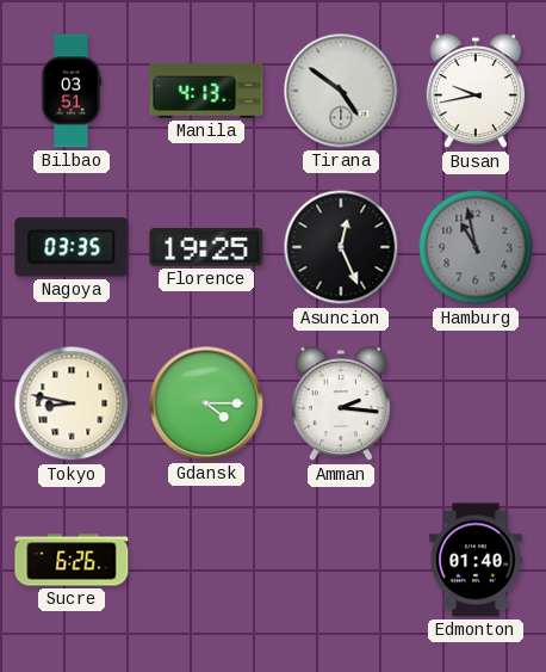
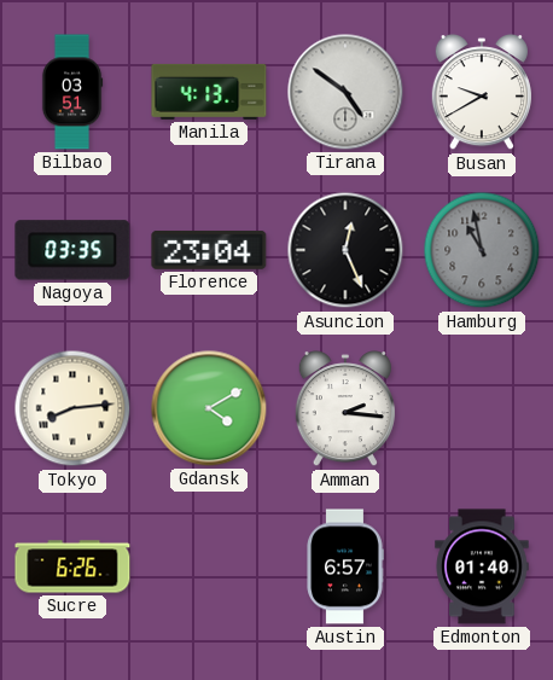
Busan: 9:43 -> 9:40
Florence: 19:25 -> 23:04
Tokyo: 8:47 -> 8:14
Gdansk: 4:15 -> 4:10
Austin: none -> 6:57
